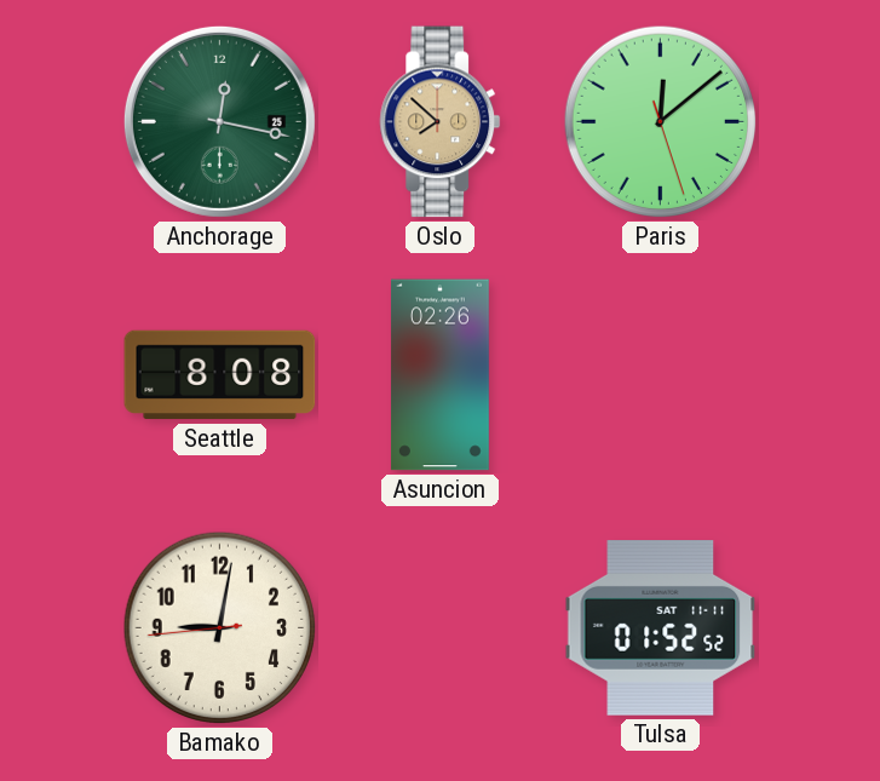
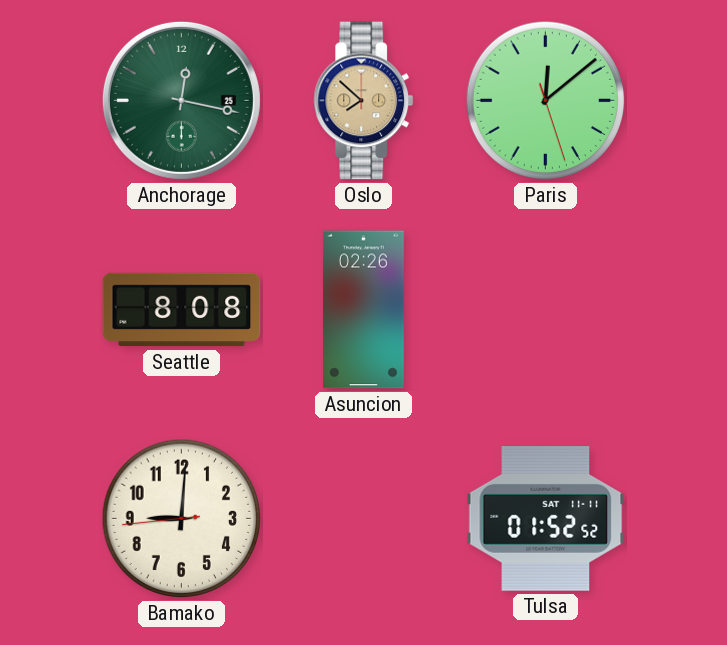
Bamako: 9:01 -> 9:00
